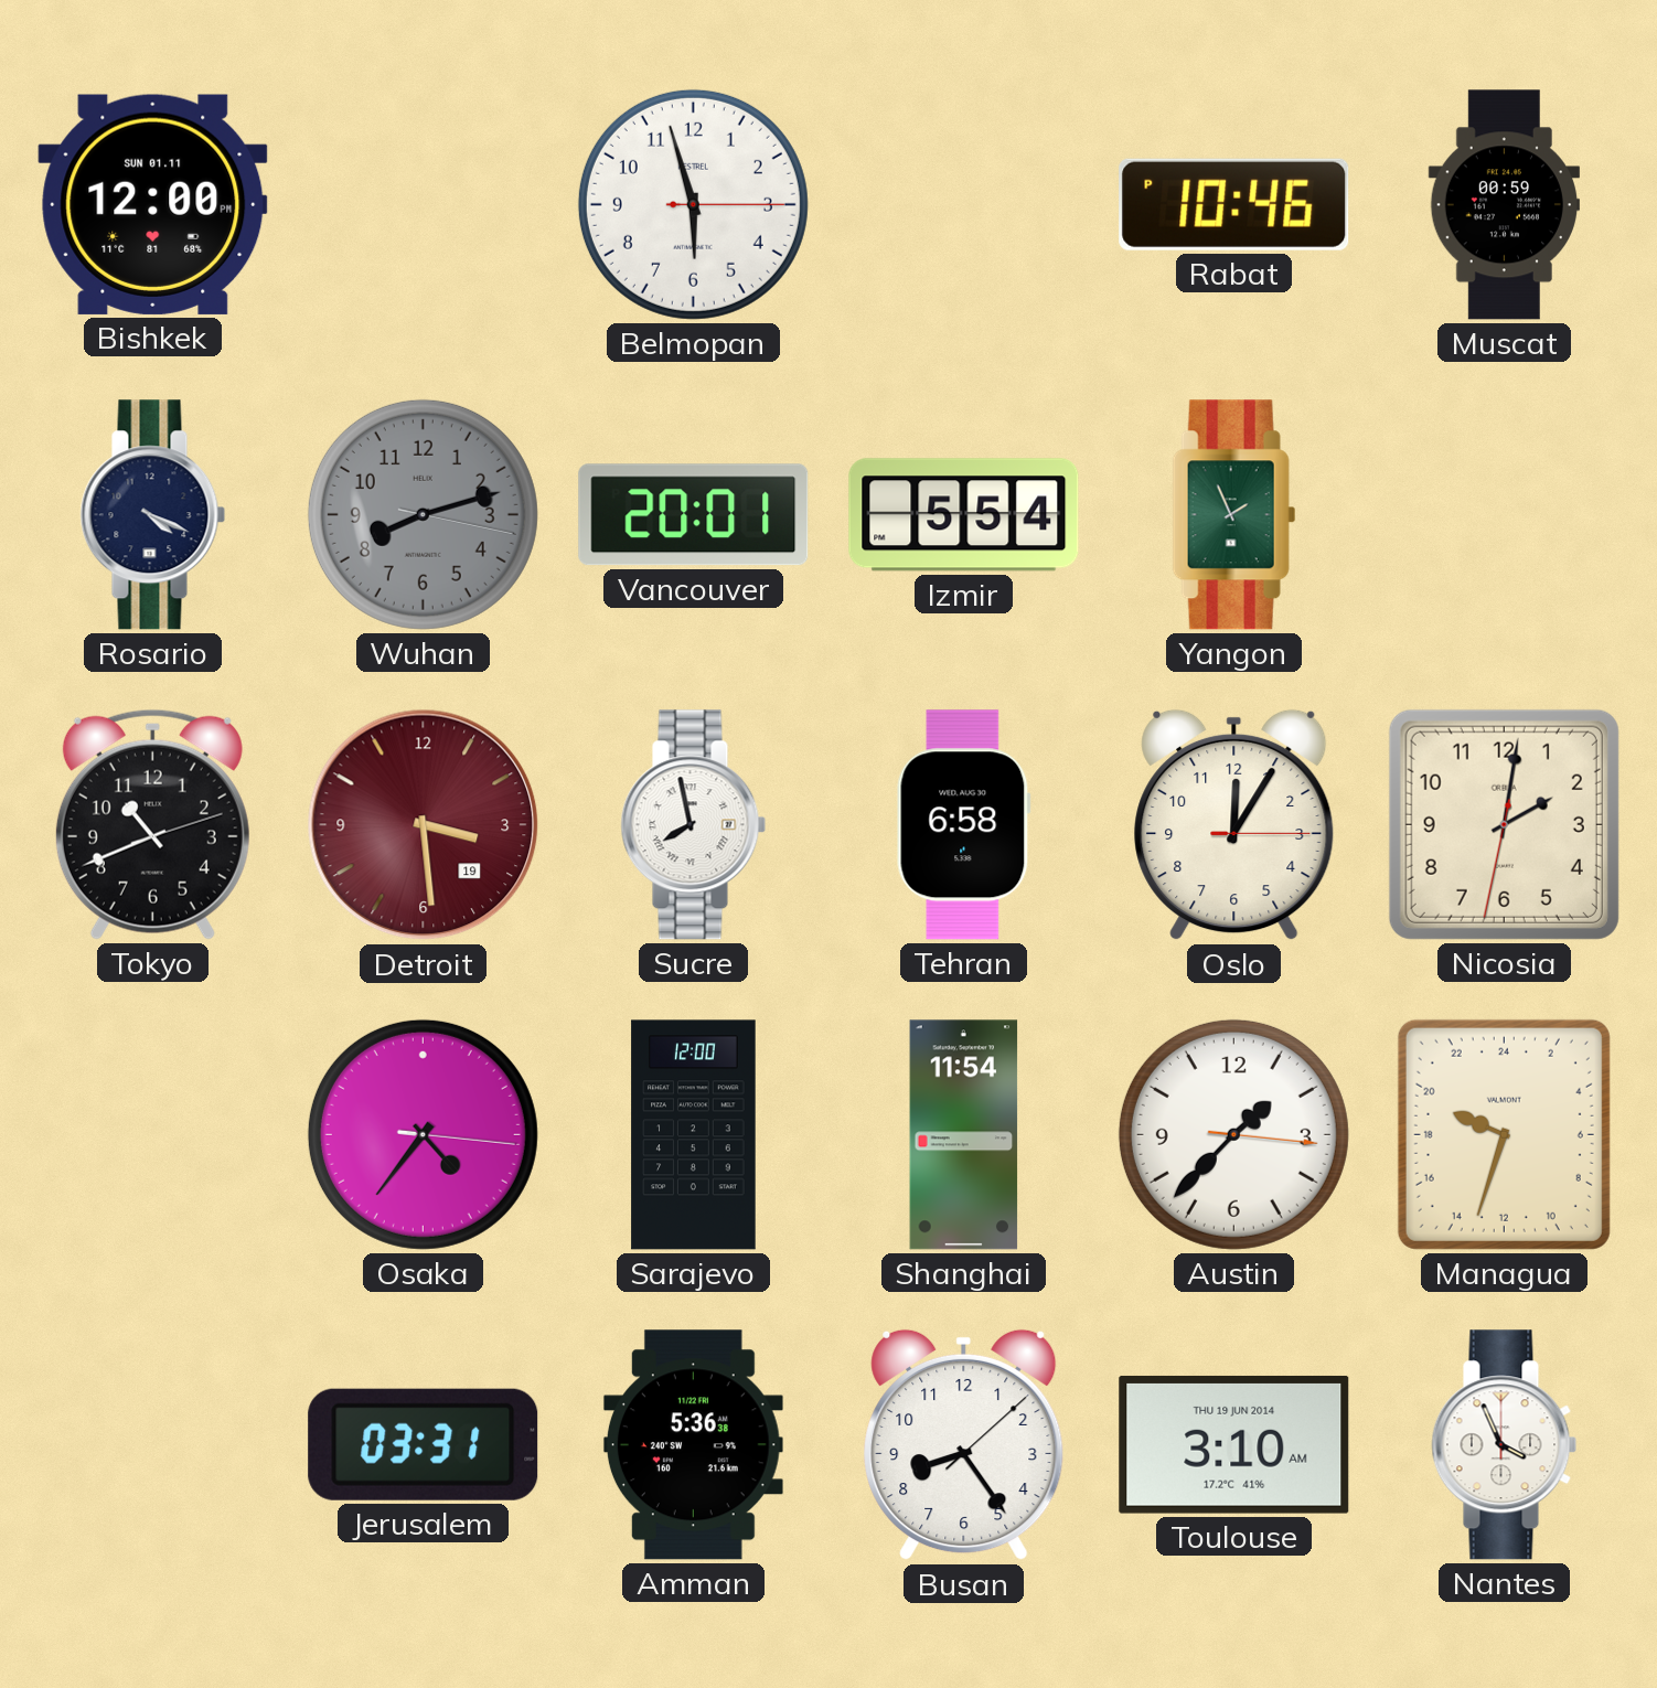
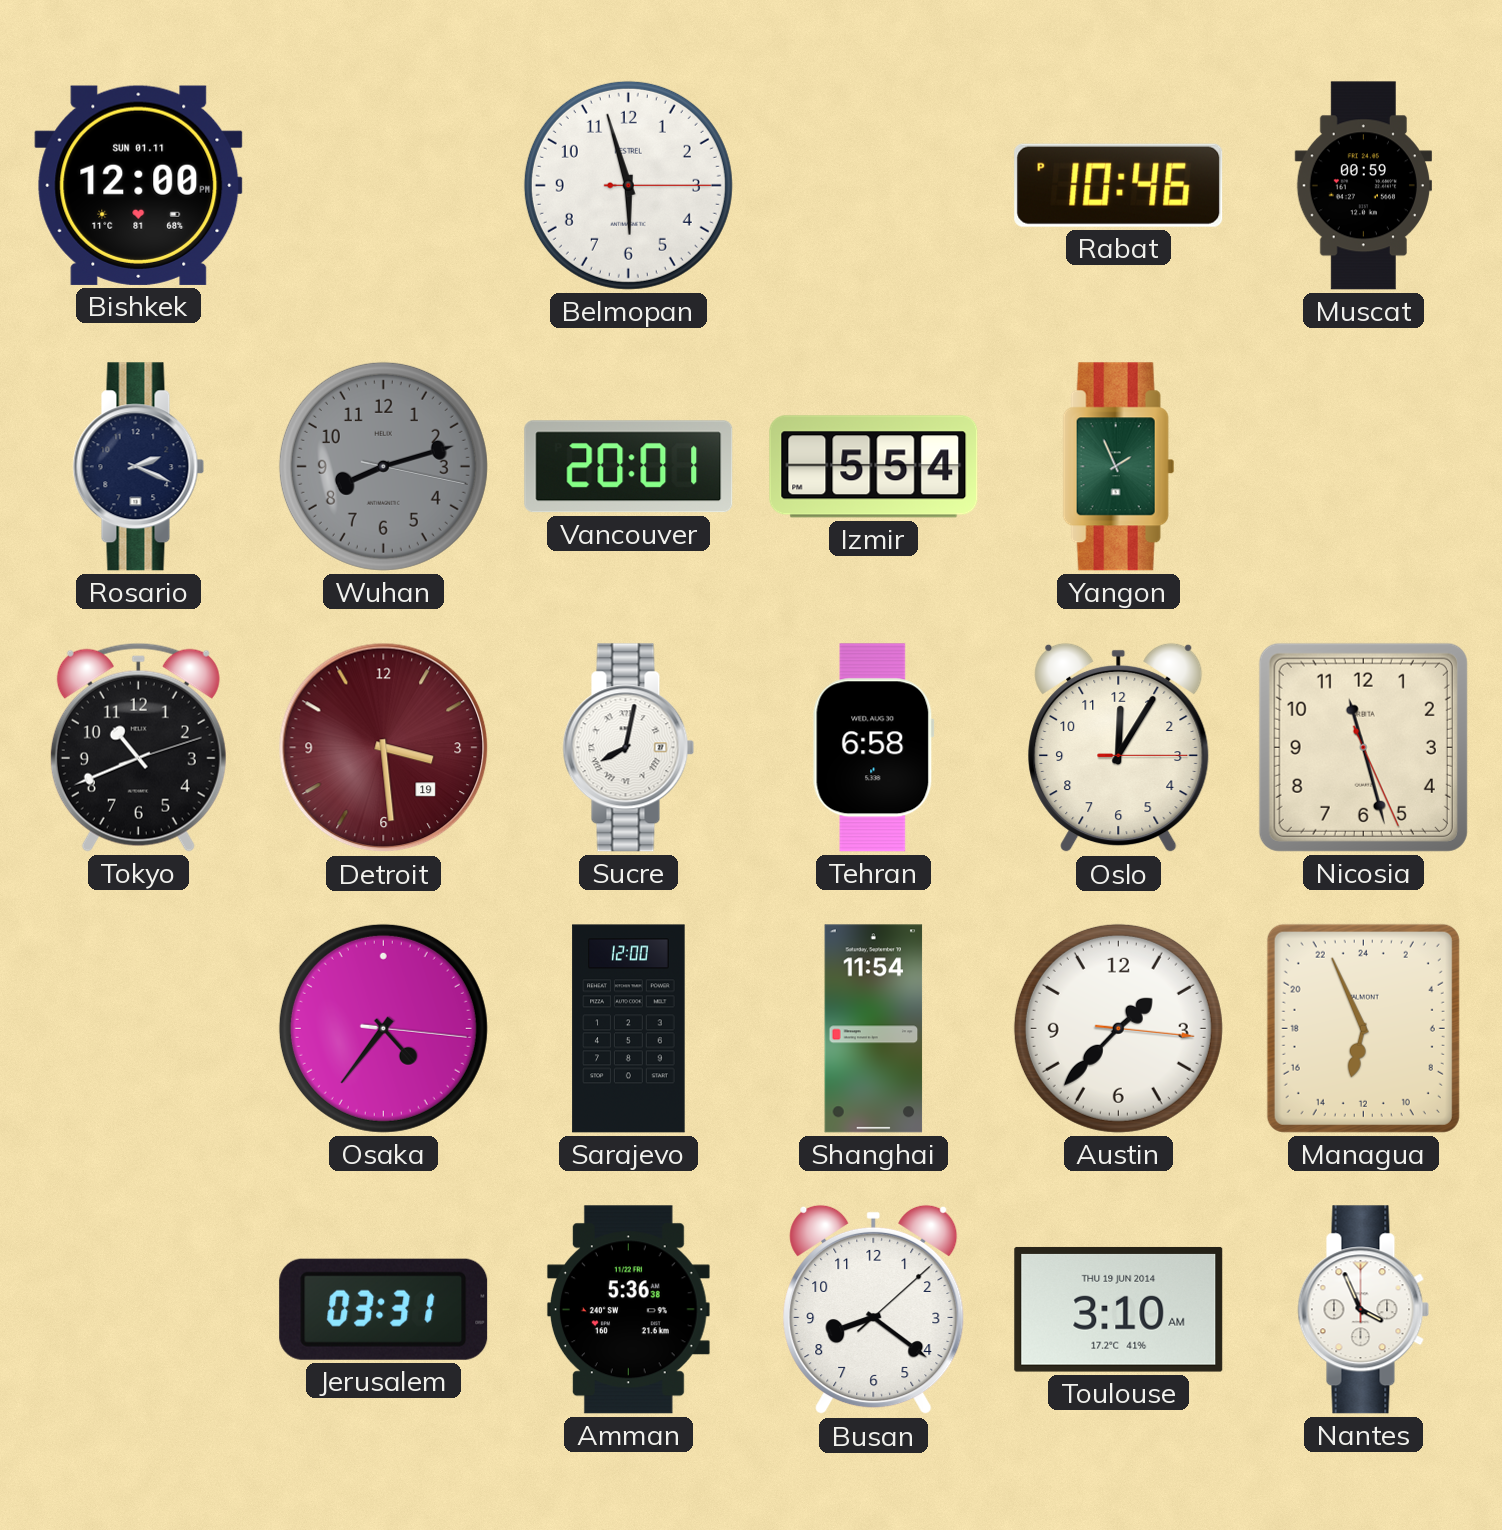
Rosario: 4:19 -> 2:19
Sucre: 7:58 -> 8:02
Nicosia: 2:01 -> 11:27
Managua: 19:33 -> 12:56
Busan: 8:24 -> 8:21
